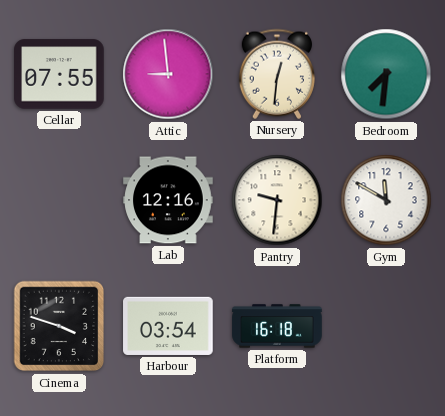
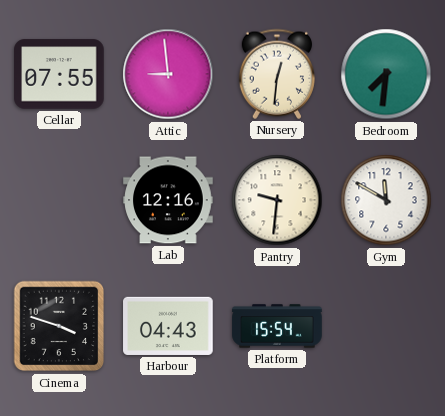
Harbour: 03:54 -> 04:43
Platform: 16:18 -> 15:54
